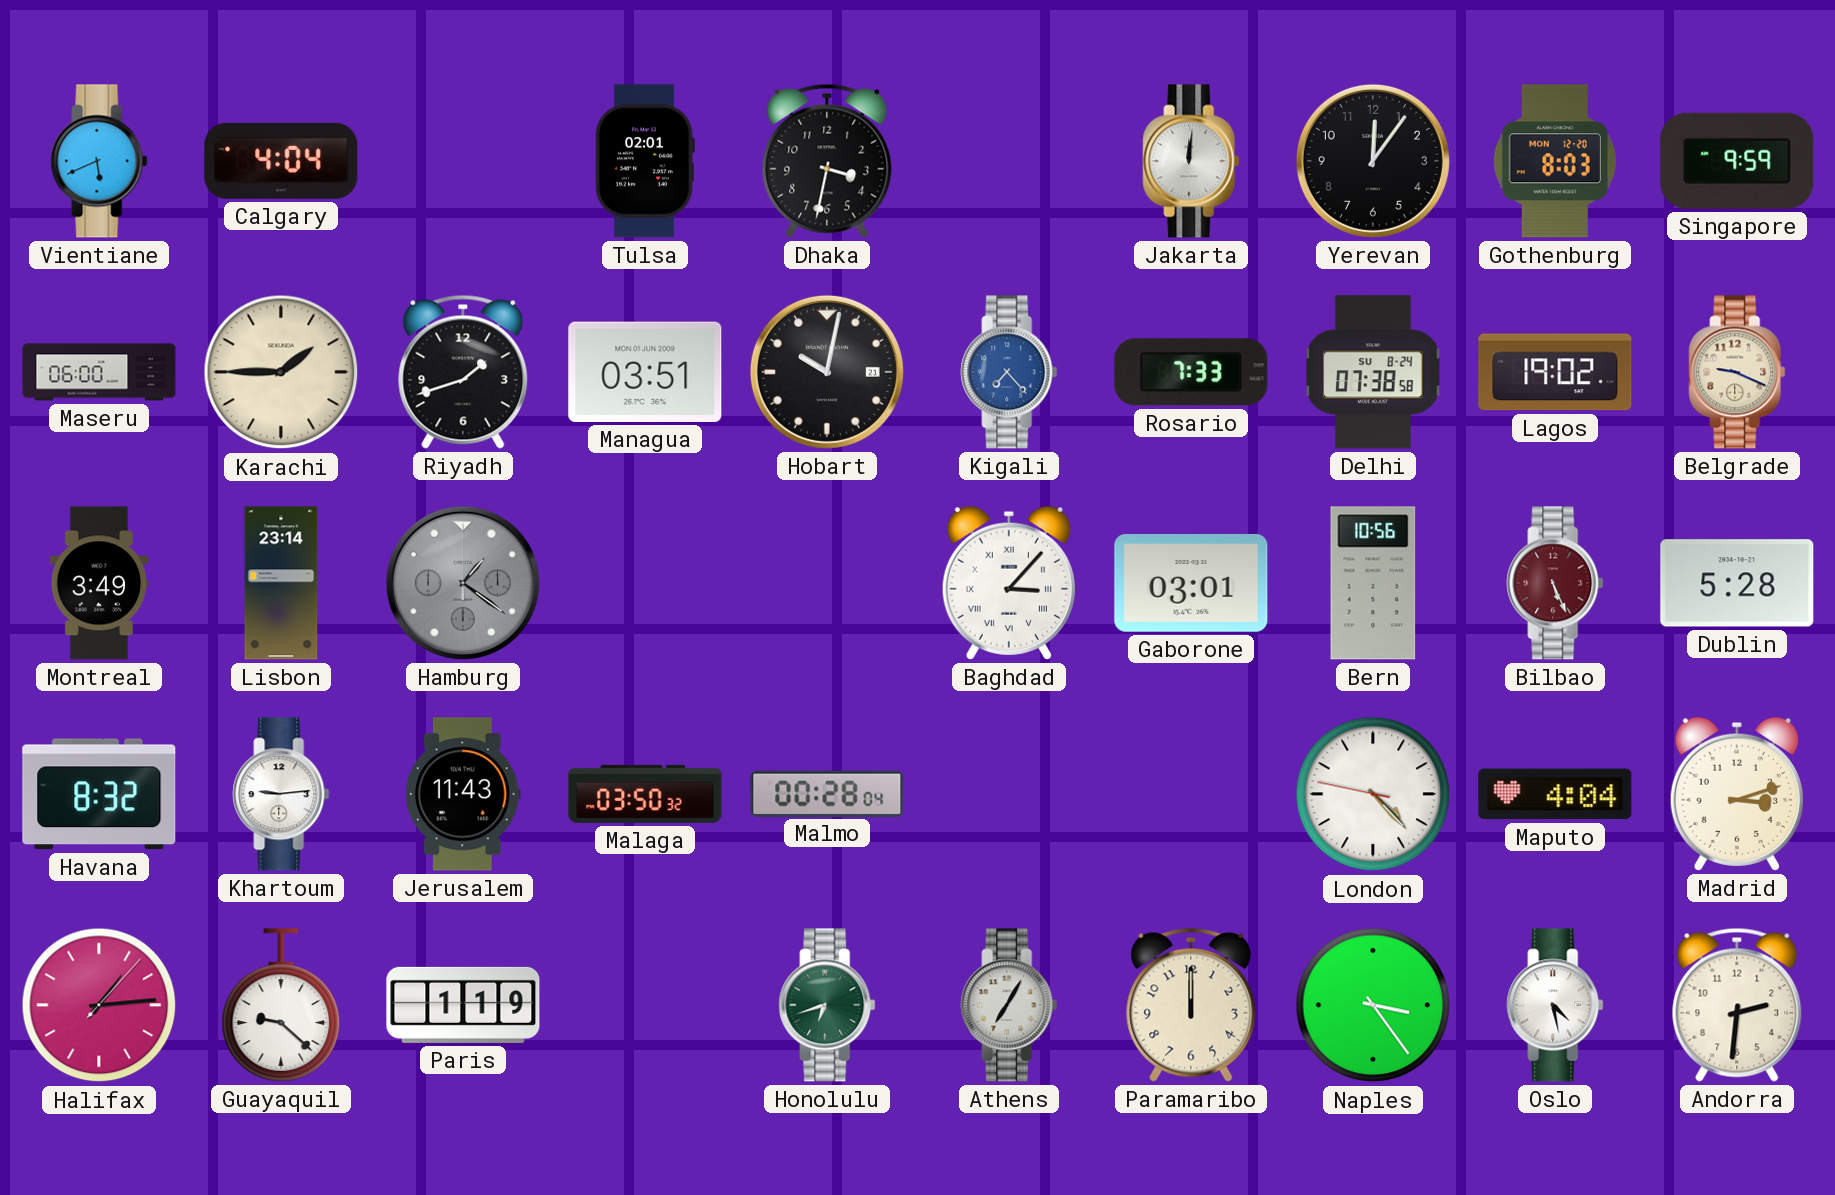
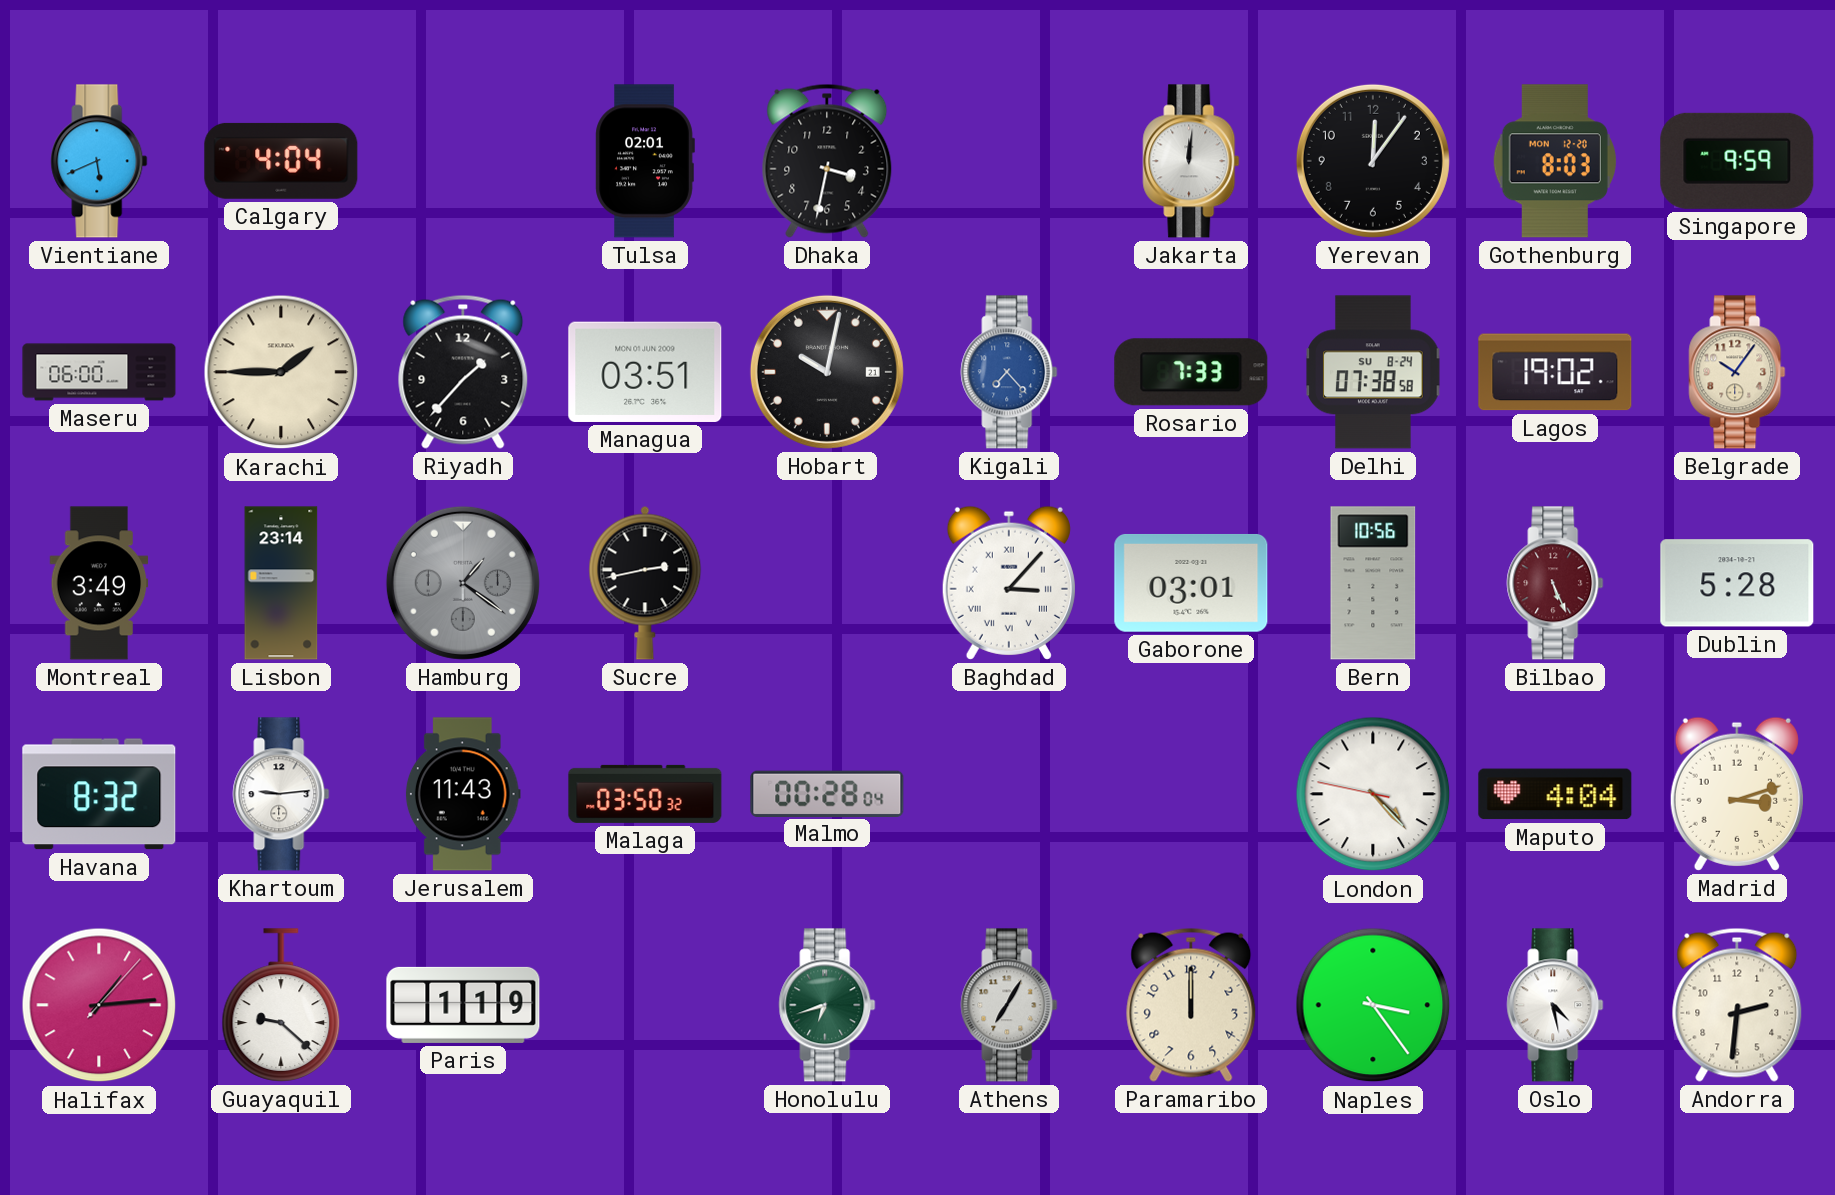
Riyadh: 1:42 -> 1:37
Belgrade: 9:19 -> 10:06
Sucre: none -> 2:43
